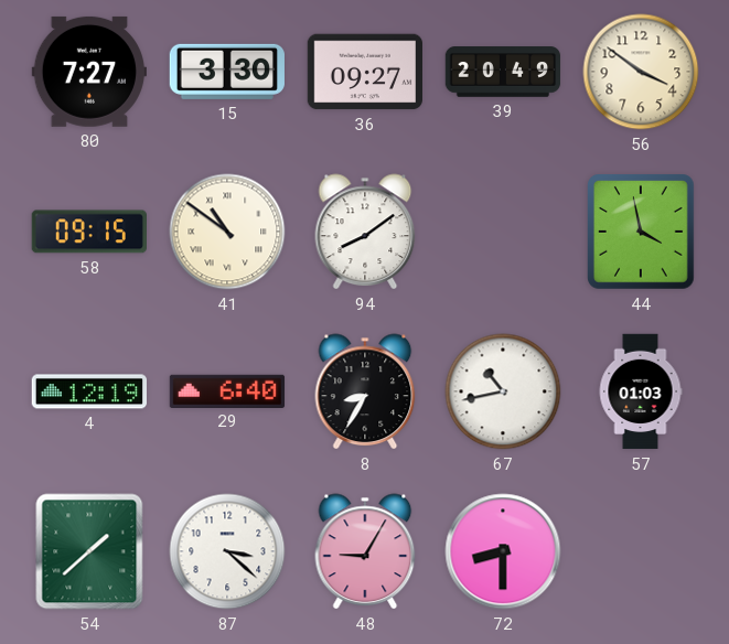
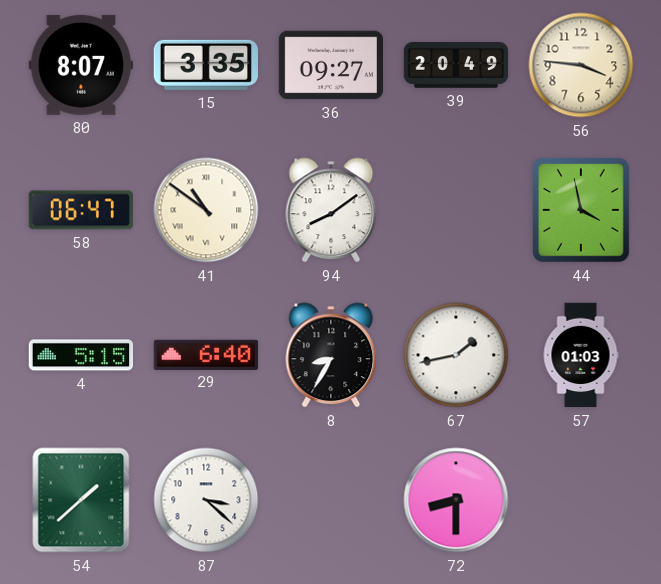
80: 7:27 -> 8:07
15: 3:30 -> 3:35
56: 3:51 -> 3:46
58: 09:15 -> 06:47
4: 12:19 -> 5:15
67: 10:43 -> 1:43
48: 9:05 -> none
